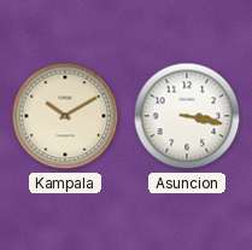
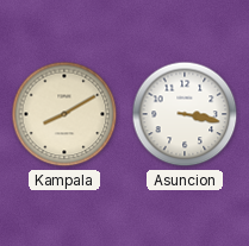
Kampala: 10:10 -> 8:10
